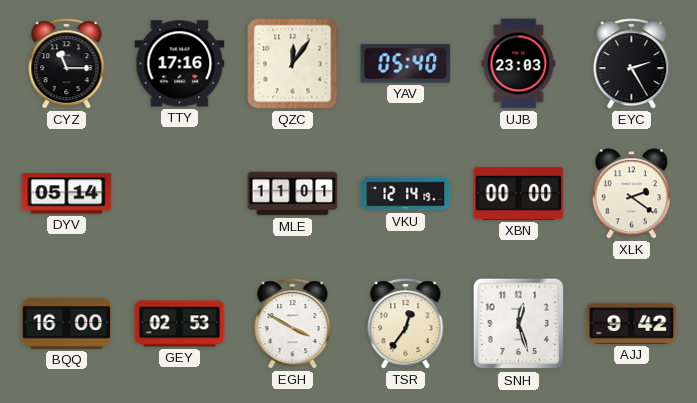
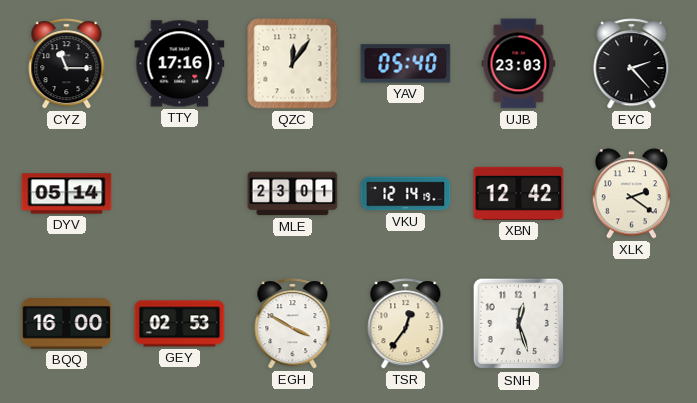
EYC: 2:25 -> 2:23
MLE: 11:01 -> 23:01
XBN: 00:00 -> 12:42
AJJ: 9:42 -> none
